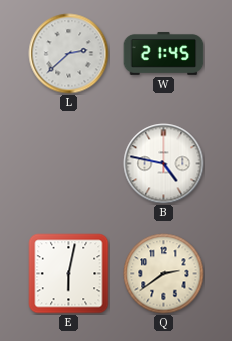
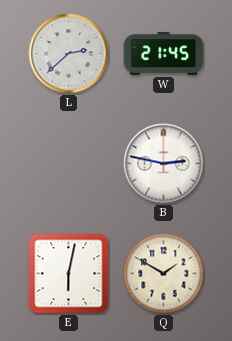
B: 4:47 -> 2:47
Q: 2:39 -> 1:50
